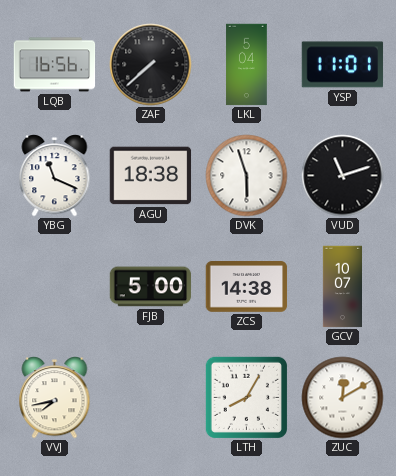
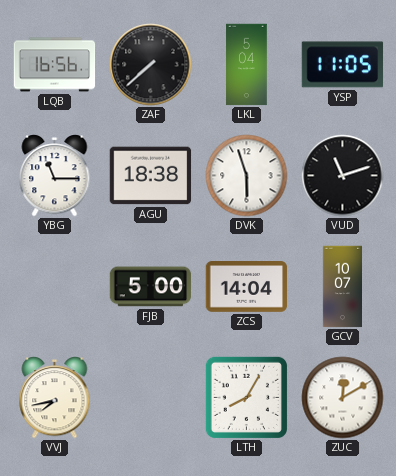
YSP: 11:01 -> 11:05
YBG: 11:19 -> 11:15
ZCS: 14:38 -> 14:04
